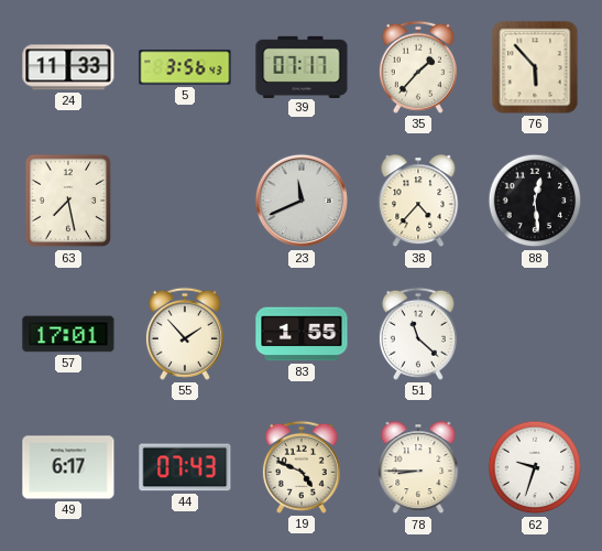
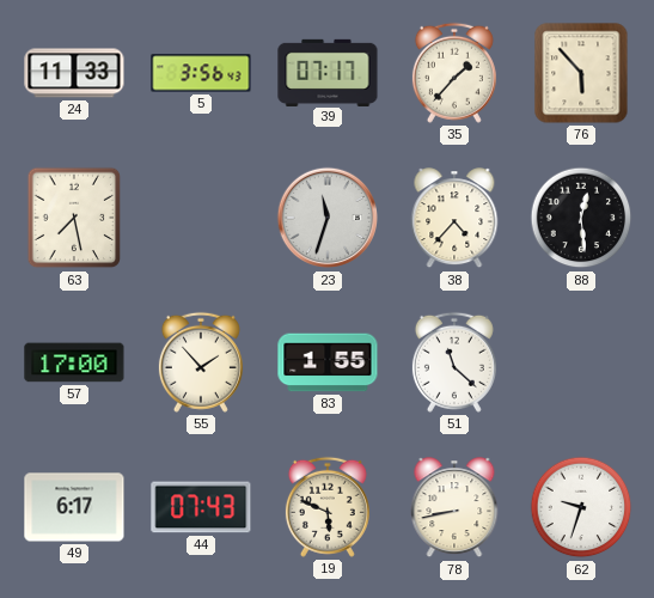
23: 11:41 -> 11:33
57: 17:01 -> 17:00
19: 4:49 -> 5:49
78: 8:45 -> 8:43
